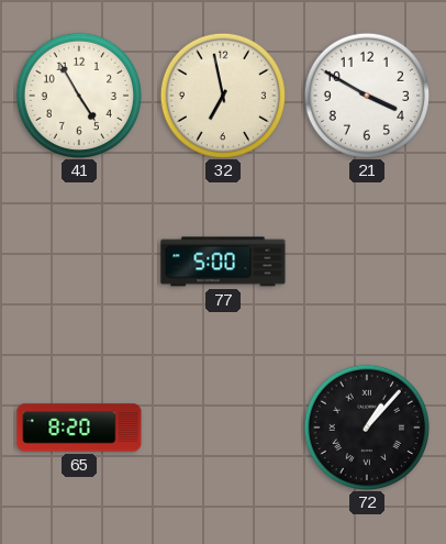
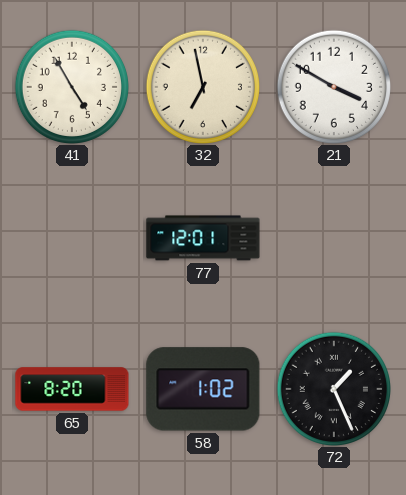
77: 5:00 -> 12:01
58: none -> 1:02
72: 1:07 -> 1:26
